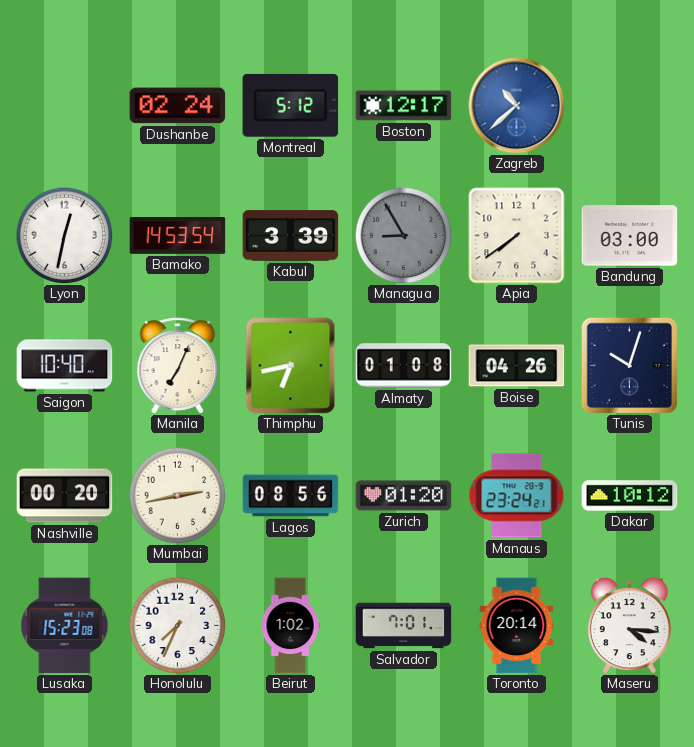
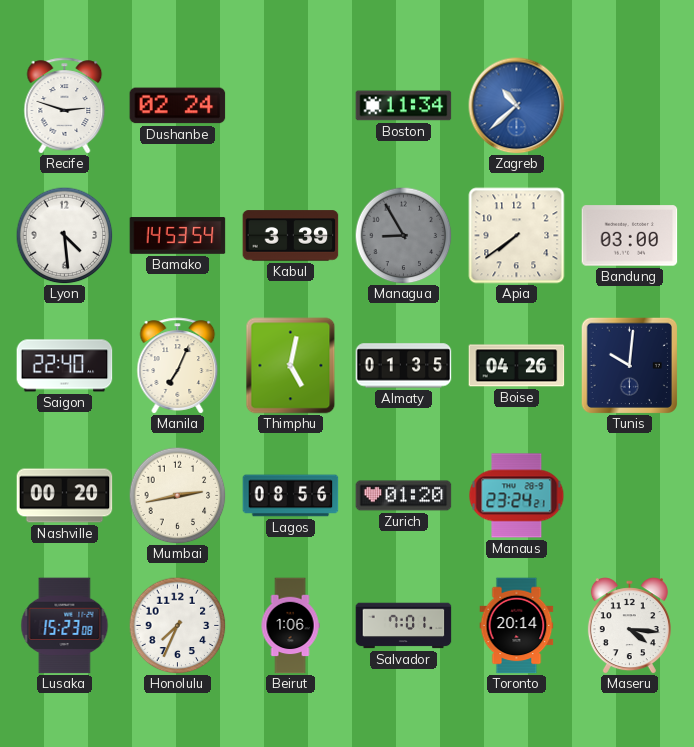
Recife: none -> 2:48
Montreal: 5:12 -> none
Boston: 12:17 -> 11:34
Lyon: 12:32 -> 4:29
Saigon: 10:40 -> 22:40
Thimphu: 6:43 -> 5:02
Almaty: 01:08 -> 01:35
Tunis: 10:03 -> 10:01
Dakar: 10:12 -> none
Beirut: 1:02 -> 1:06
